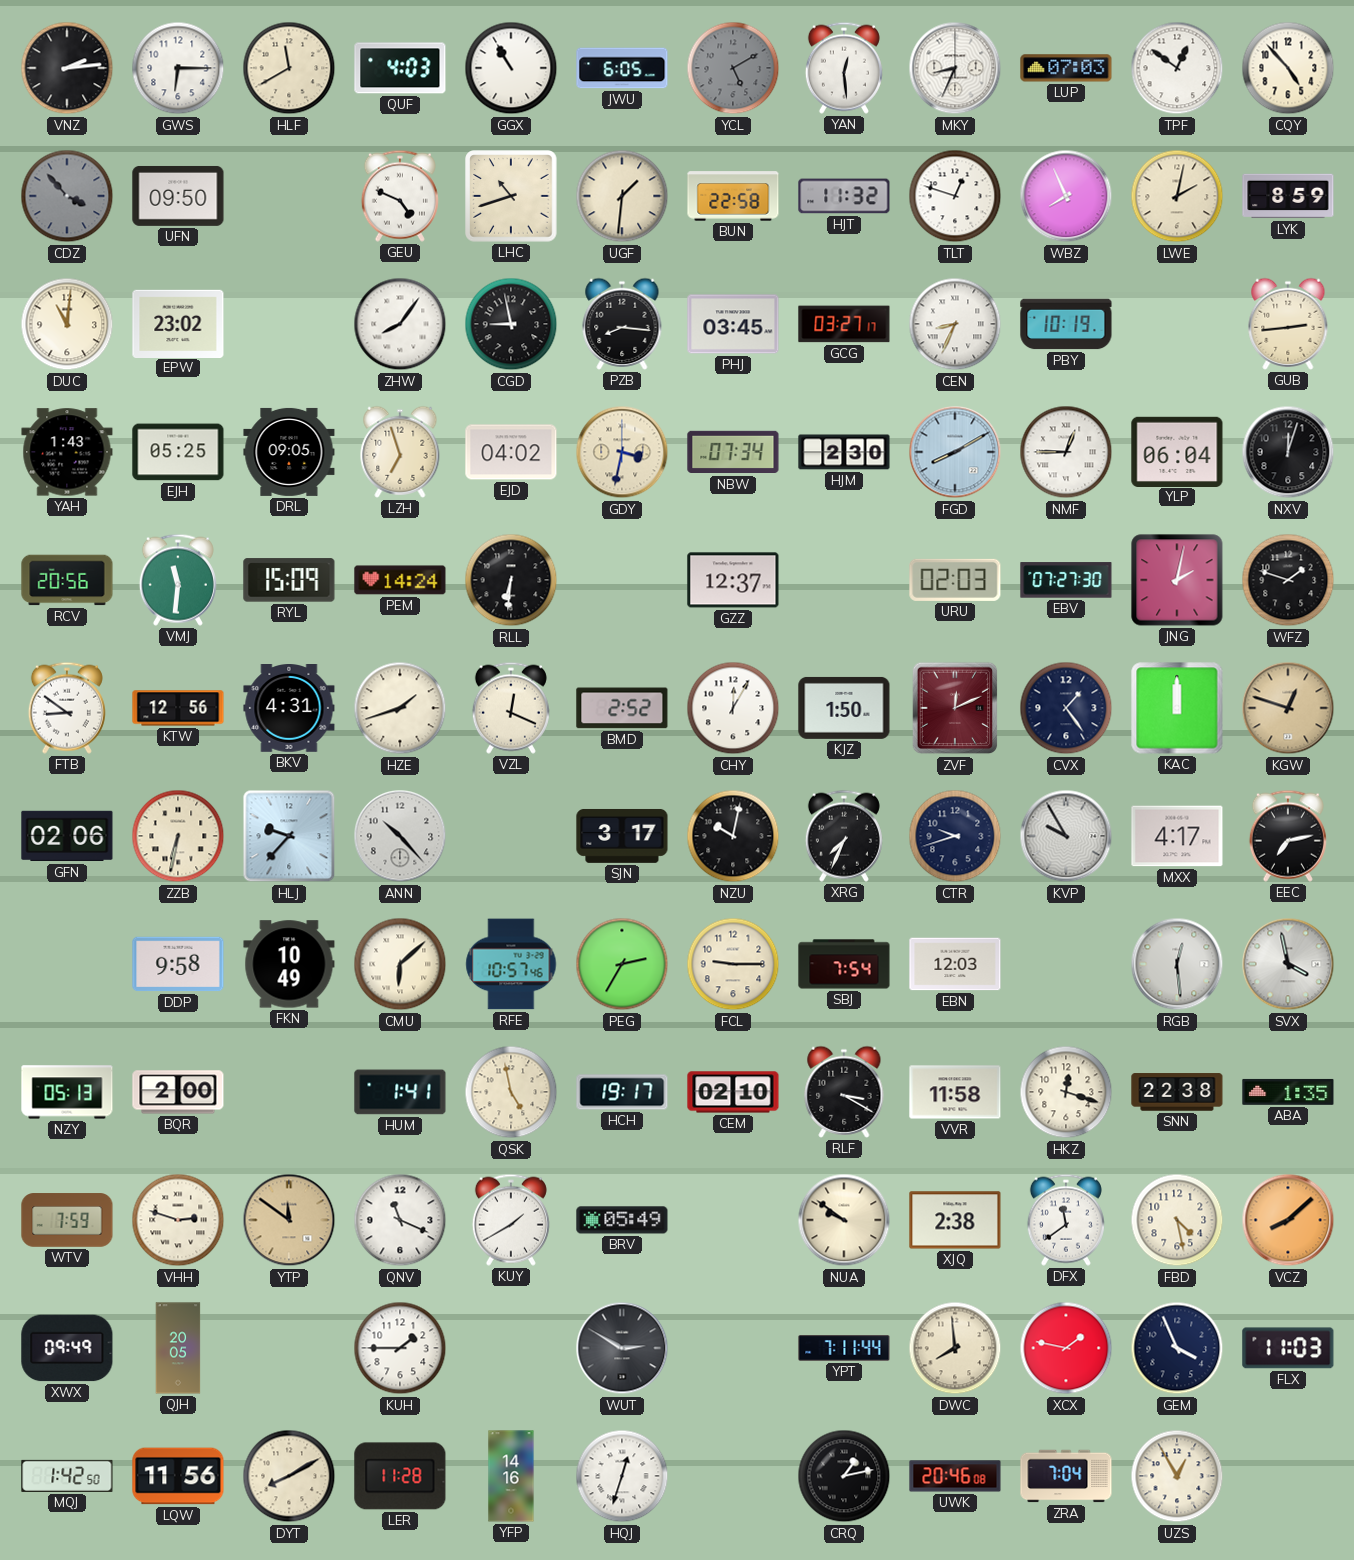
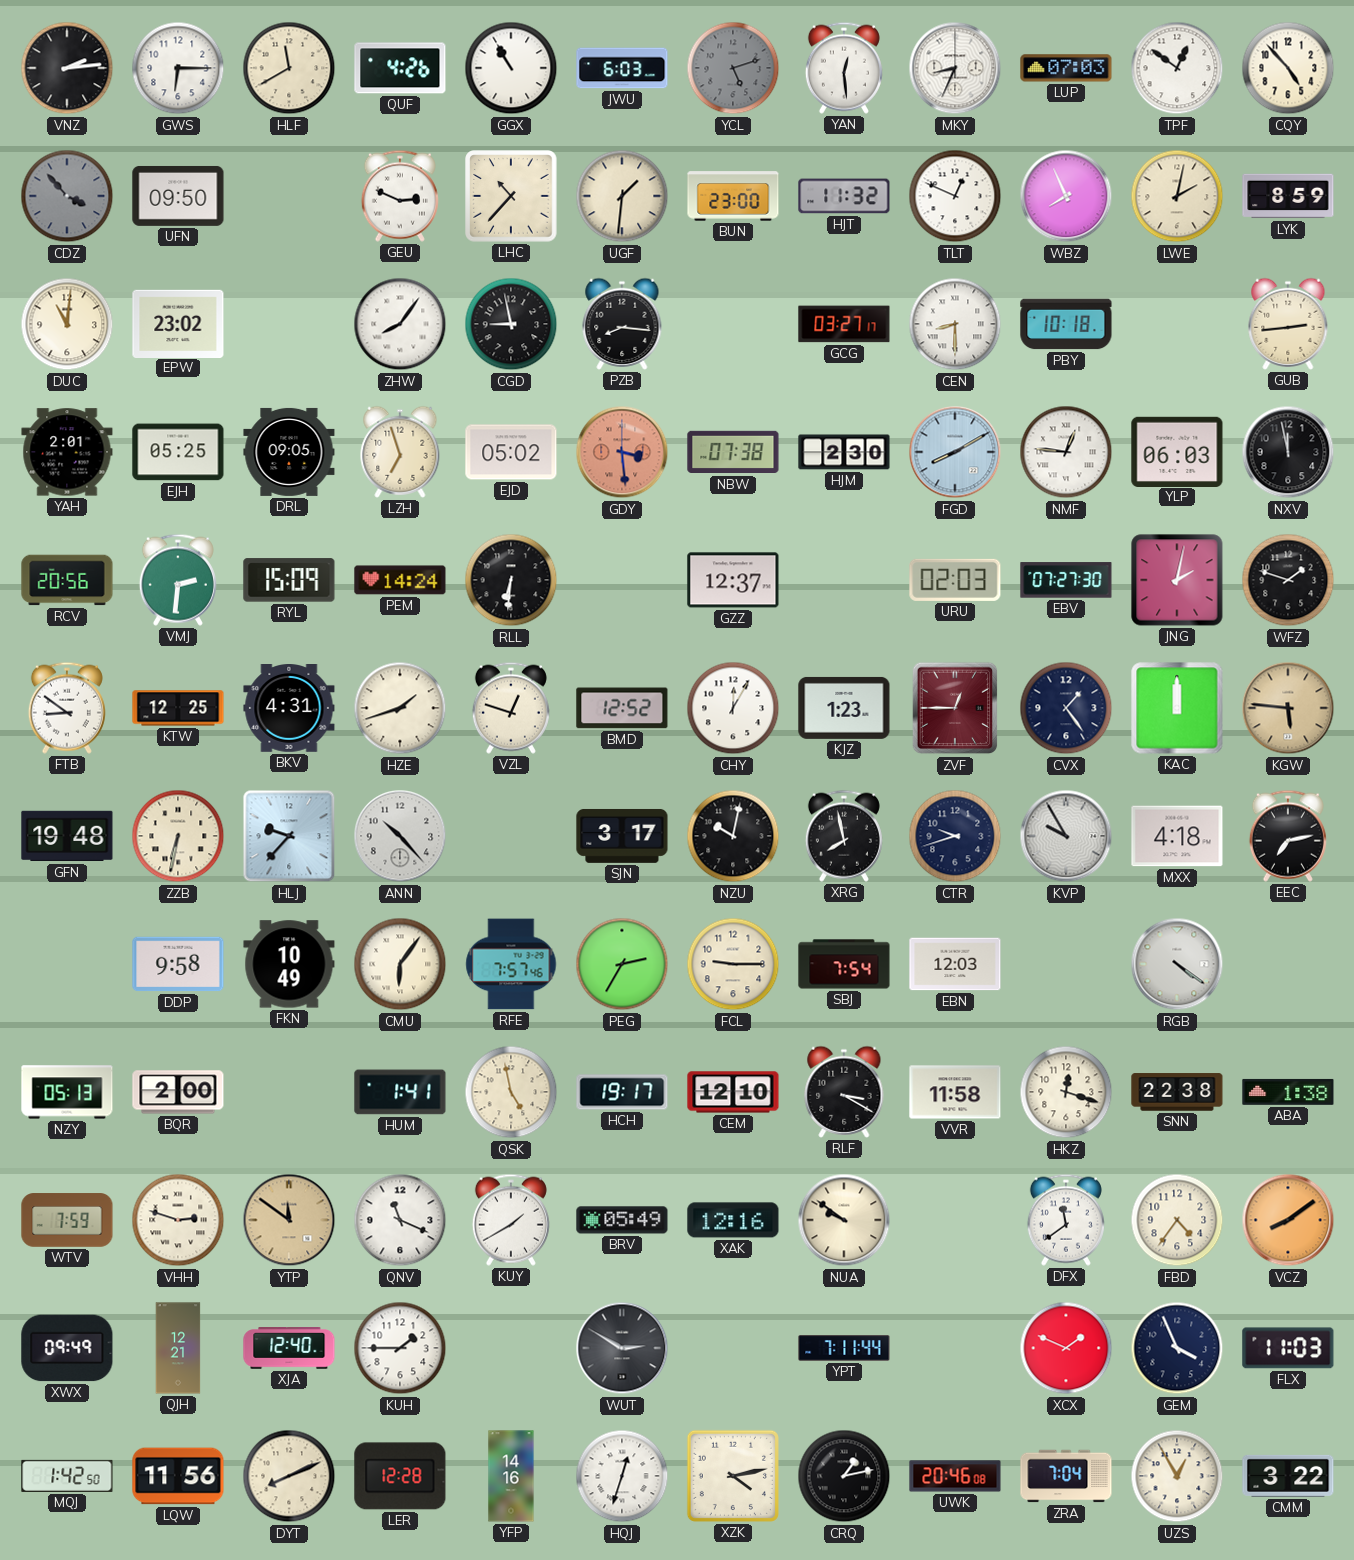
QUF: 4:03 -> 4:26
JWU: 6:05 -> 6:03
YCL: 5:10 -> 5:12
GEU: 4:49 -> 2:49
LHC: 10:42 -> 10:37
BUN: 22:58 -> 23:00
TLT: 12:48 -> 12:49
PHJ: 03:45 -> none
CEN: 8:34 -> 8:30
PBY: 10:19 -> 10:18
YAH: 1:43 -> 2:01
EJD: 04:02 -> 05:02
GDY: 3:32 -> 3:29
GDY dial: cream -> salmon
NBW: 07:34 -> 07:38
NMF: 12:45 -> 12:46
YLP: 06:04 -> 06:03
NXV: 12:03 -> 11:58
VMJ: 11:31 -> 2:31
KTW: 12:56 -> 12:25
VZL: 12:19 -> 12:48
BMD: 2:52 -> 12:52
KJZ: 1:50 -> 1:23
ZVF: 12:11 -> 12:45
KGW: 12:48 -> 5:46
GFN: 02:06 -> 19:48
XRG: 7:34 -> 7:58
MXX: 4:17 -> 4:18
CMU: 6:08 -> 6:06
RFE: 10:57 -> 7:57
RGB: 12:29 -> 4:21
SVX: 3:58 -> none
CEM: 02:10 -> 12:10
ABA: 1:35 -> 1:38
XAK: none -> 12:16
XJQ: 2:38 -> none
FBD: 4:28 -> 4:36
VCZ: 8:08 -> 8:09
QJH: 20:05 -> 12:21
XJA: none -> 12:40
DWC: 7:59 -> none
XCX: 1:47 -> 1:49
DYT: 8:10 -> 8:11
LER: 11:28 -> 12:28
XZK: none -> 4:13
CMM: none -> 3:22
